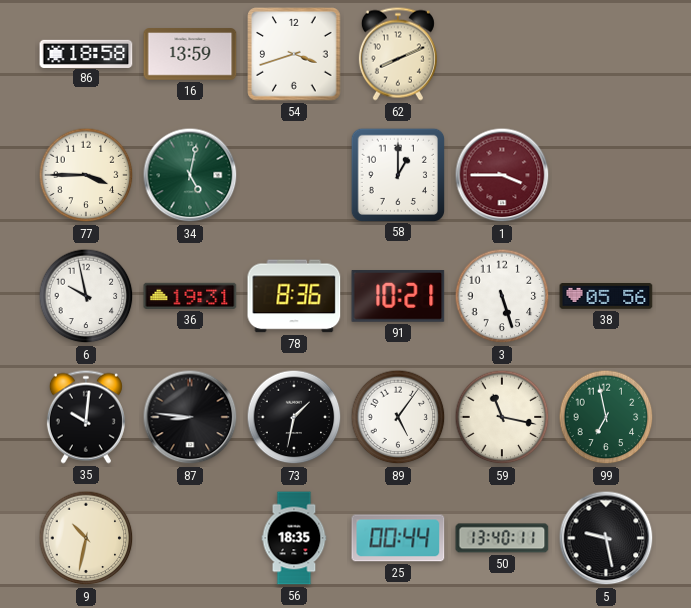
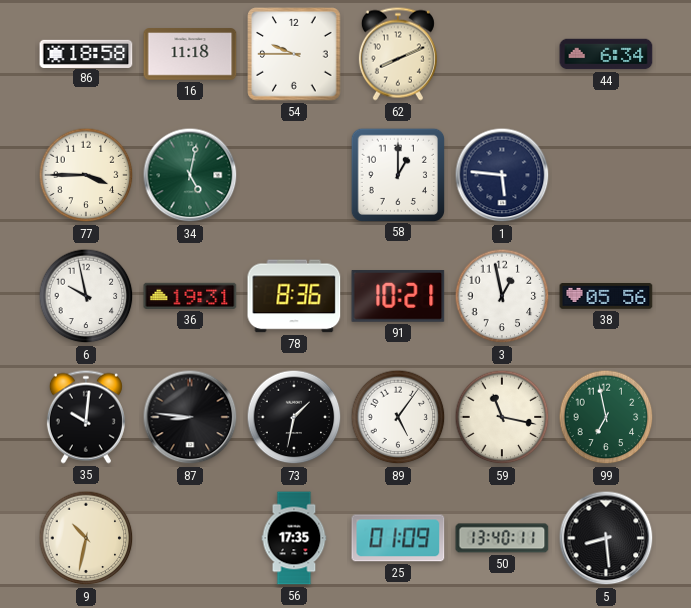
16: 13:59 -> 11:18
54: 3:42 -> 9:45
44: none -> 6:34
1: 3:45 -> 5:46
1 dial: burgundy -> navy
3: 5:27 -> 12:58
56: 18:35 -> 17:35
25: 00:44 -> 01:09
5: 9:28 -> 8:29
